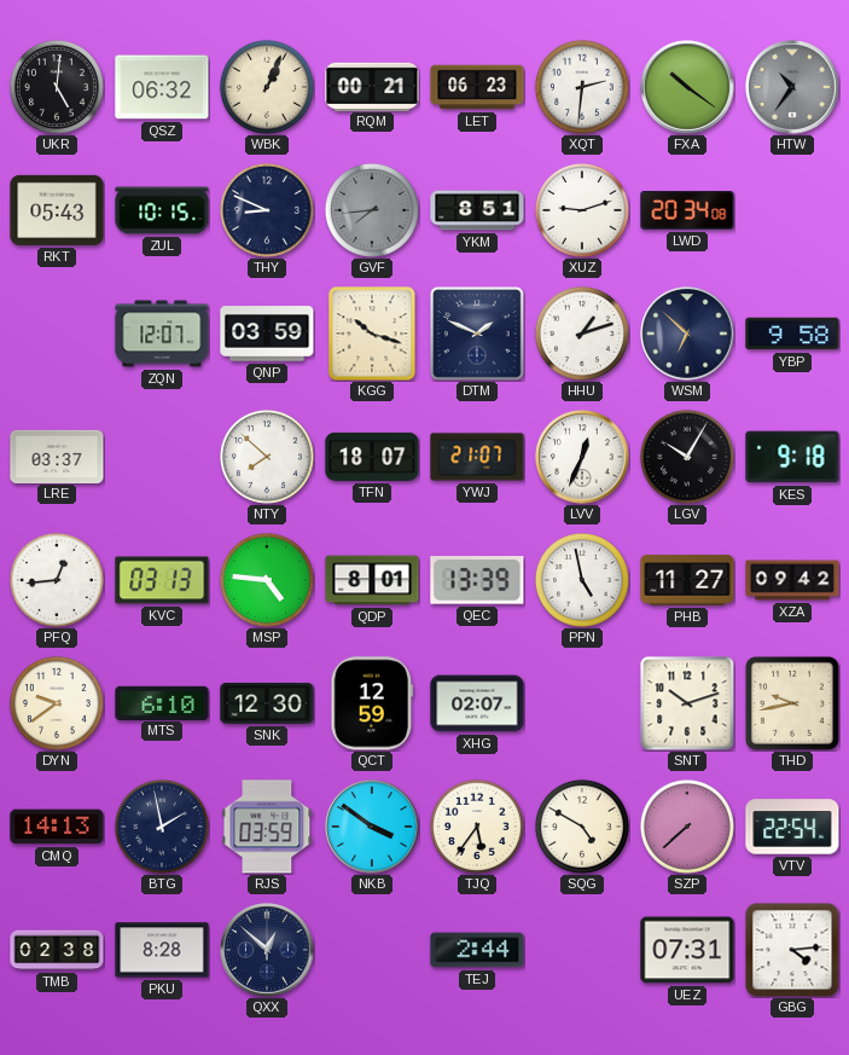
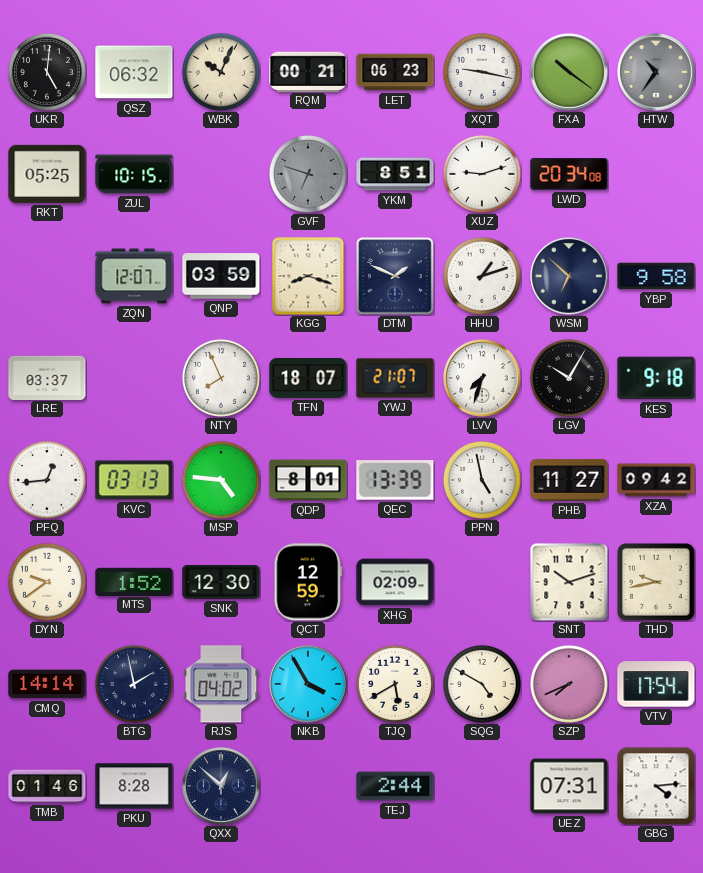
WBK: 1:04 -> 10:04
XQT: 2:31 -> 9:17
RKT: 05:43 -> 05:25
THY: 8:49 -> none
GVF: 7:44 -> 6:48
KGG: 10:18 -> 8:18
NTY: 7:52 -> 7:56
LVV: 12:34 -> 7:33
MTS: 6:10 -> 1:52
XHG: 02:07 -> 02:09
CMQ: 14:13 -> 14:14
RJS: 03:59 -> 04:02
NKB: 3:51 -> 3:55
TJQ: 5:36 -> 5:40
SZP: 7:38 -> 7:41
VTV: 22:54 -> 17:54
TMB: 02:38 -> 01:46
